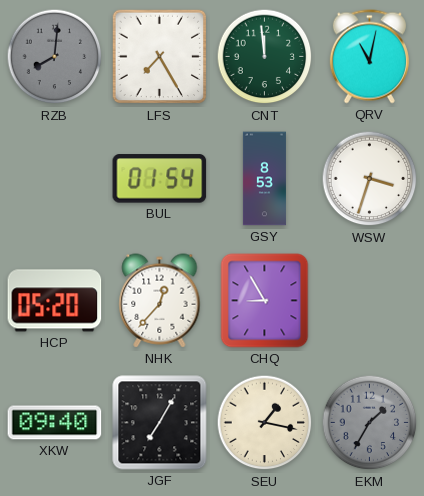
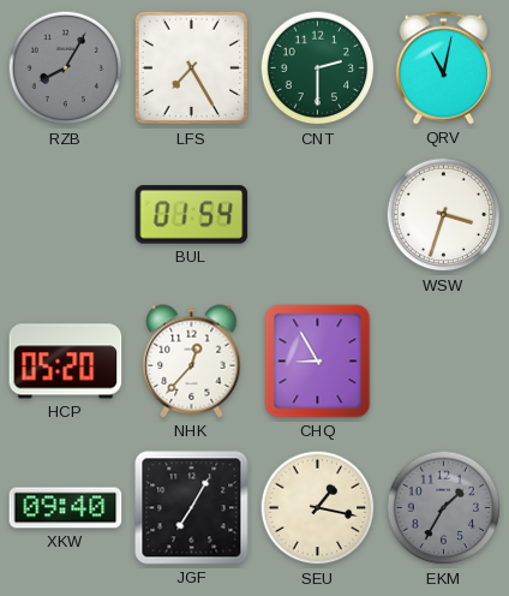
RZB: 8:01 -> 8:05
CNT: 11:59 -> 2:30
GSY: 8:53 -> none
